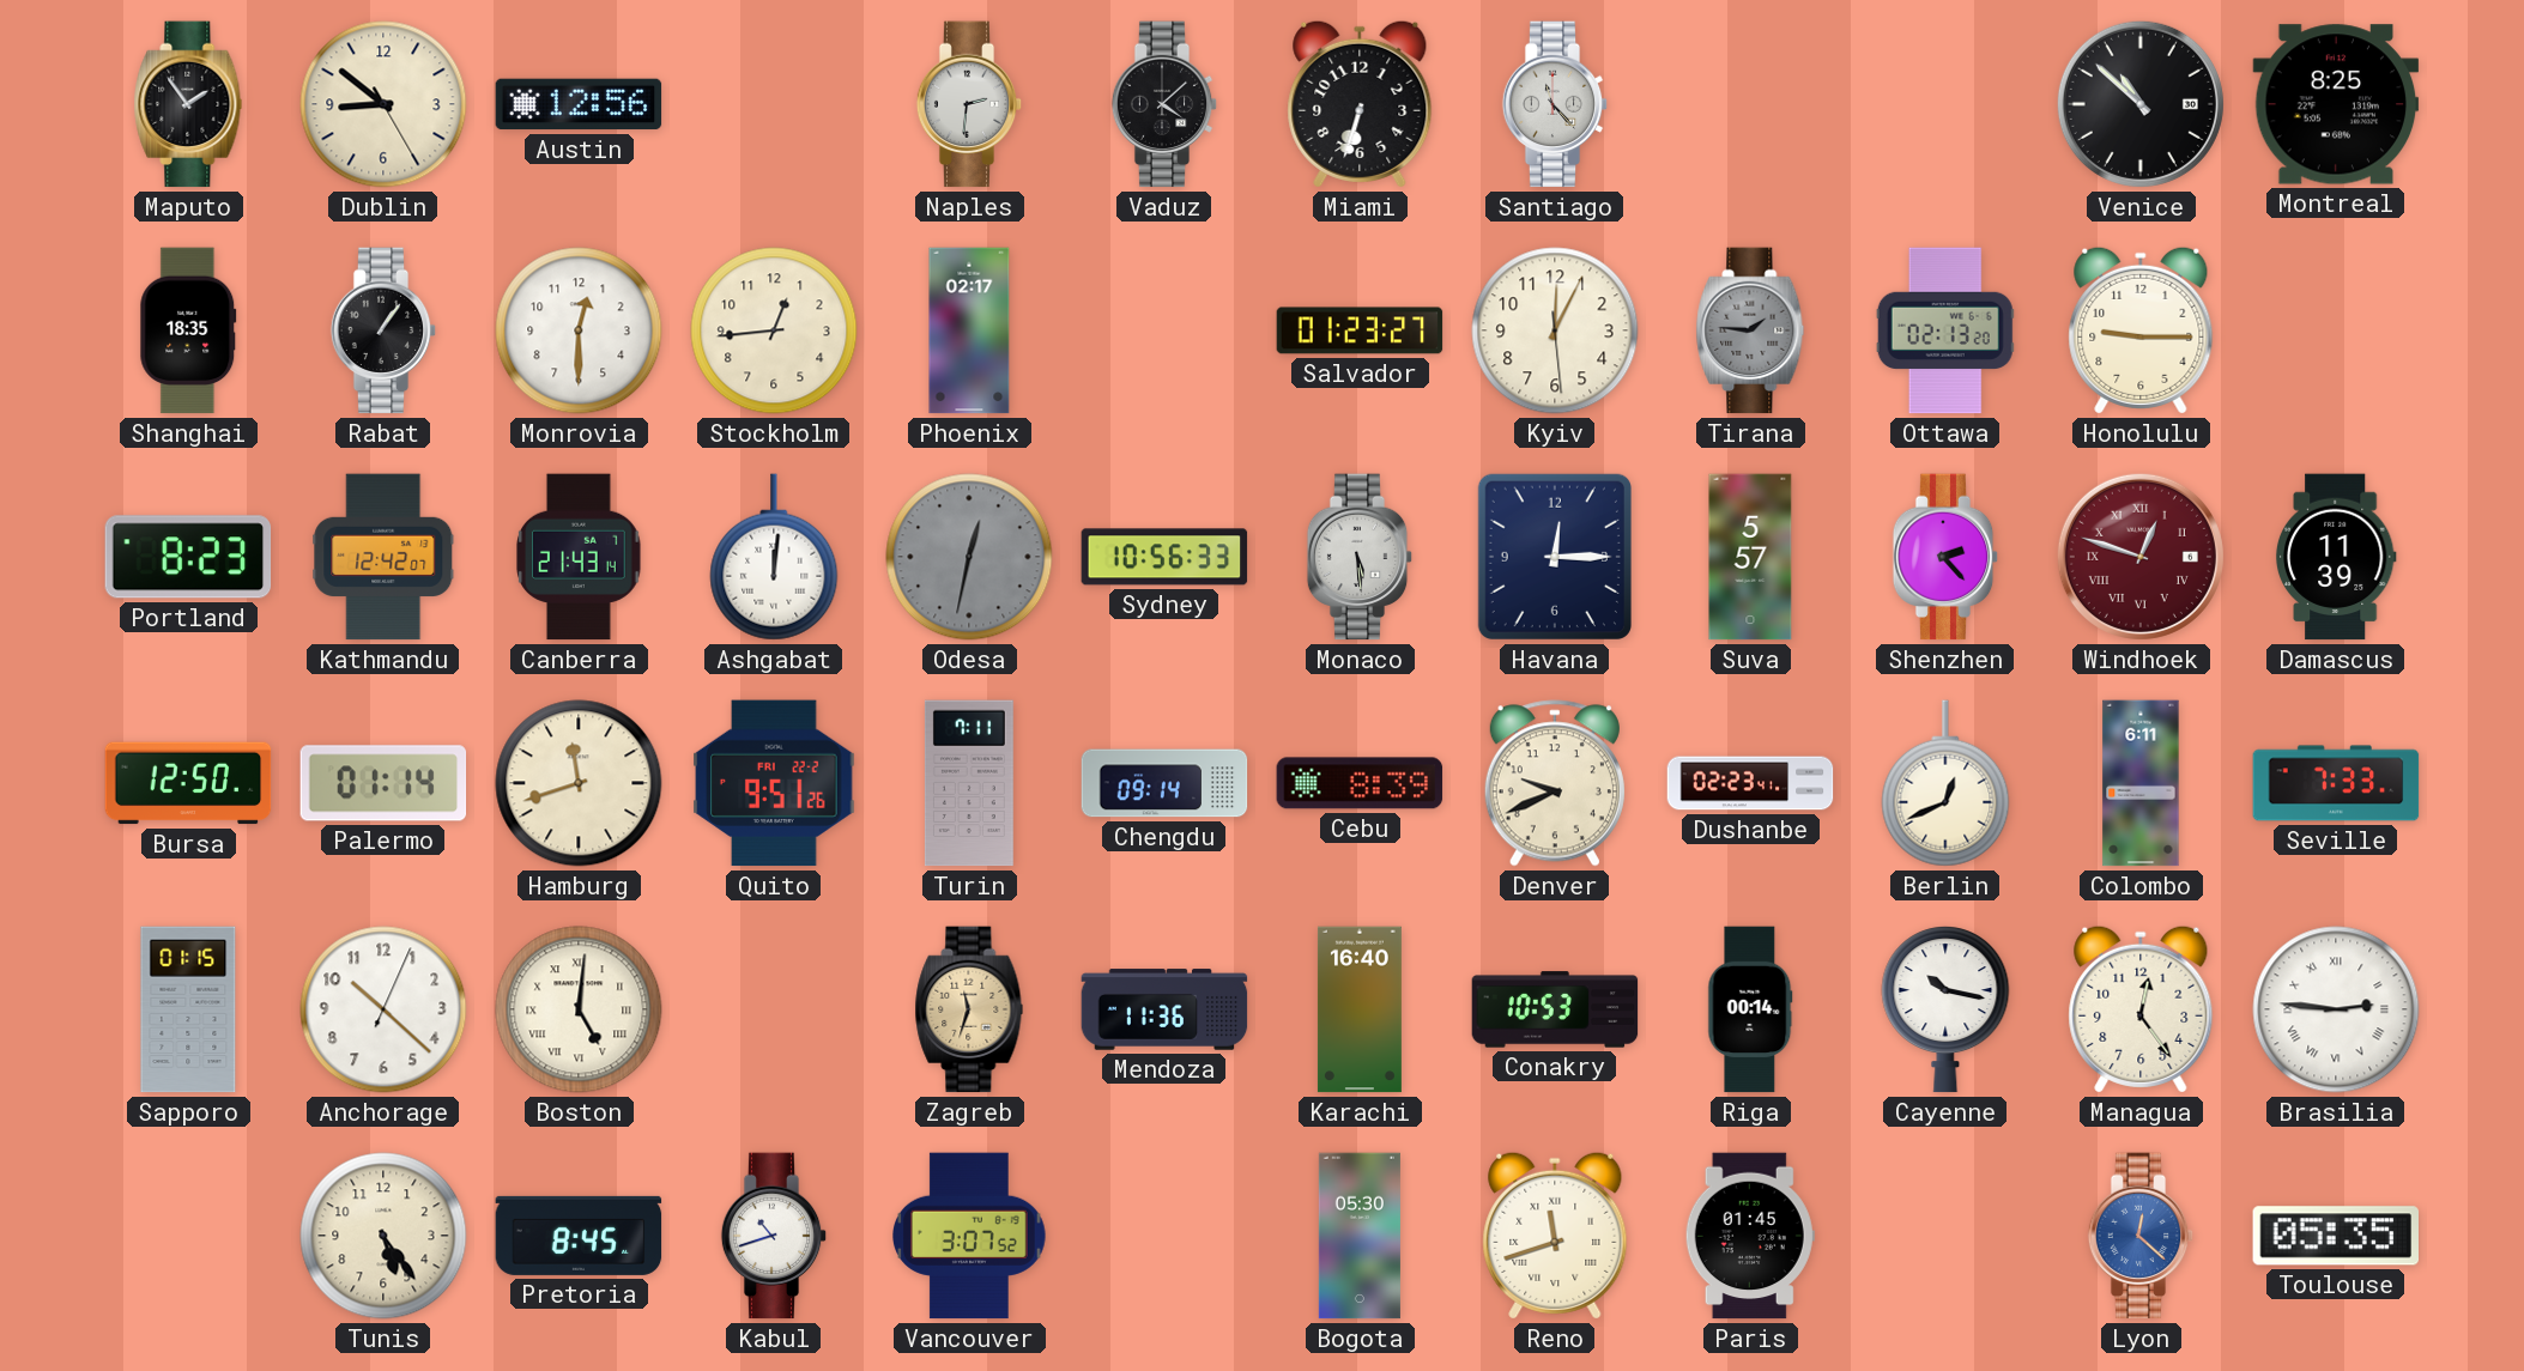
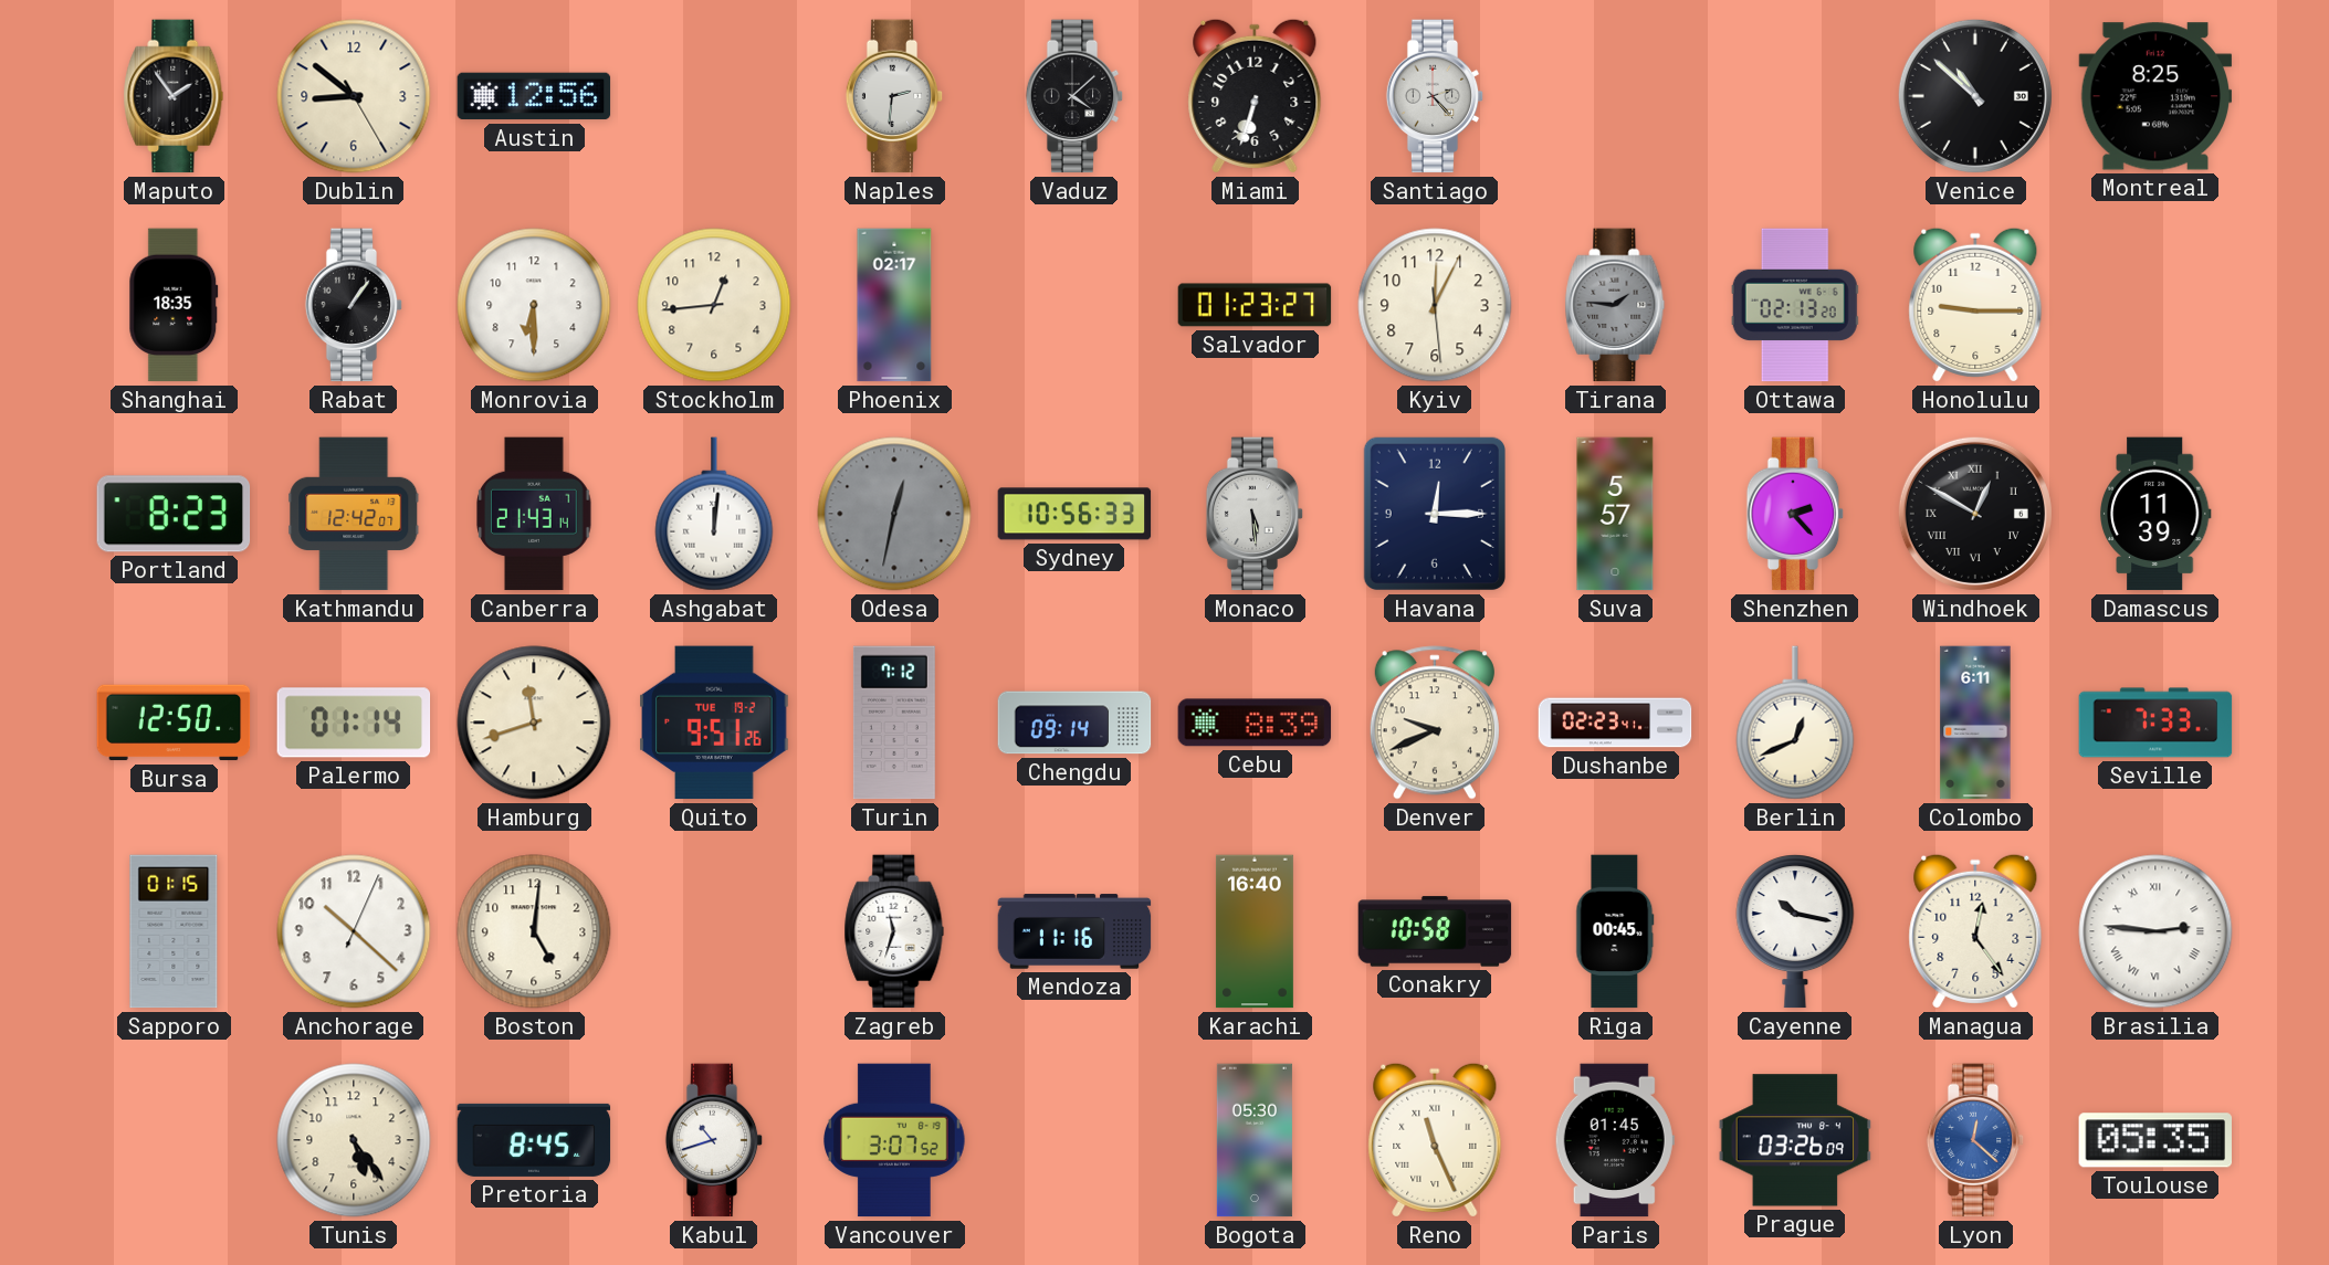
Santiago: 11:23 -> 2:23
Monrovia: 12:30 -> 6:30
Windhoek: 12:48 -> 12:50
Windhoek dial: burgundy -> black
Quito date: FRI 22-2 -> TUE 19-2
Turin: 7:11 -> 7:12
Boston numerals: Roman -> Arabic
Zagreb dial: champagne -> white
Mendoza: 11:36 -> 11:16
Conakry: 10:53 -> 10:58
Riga: 00:14 -> 00:45
Reno: 11:42 -> 11:26
Prague: none -> 03:26
